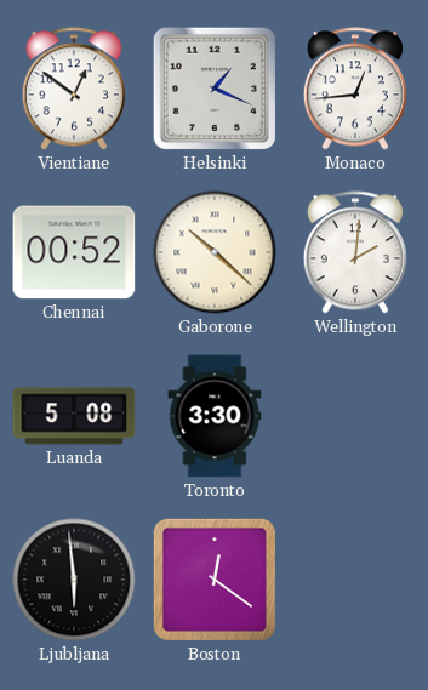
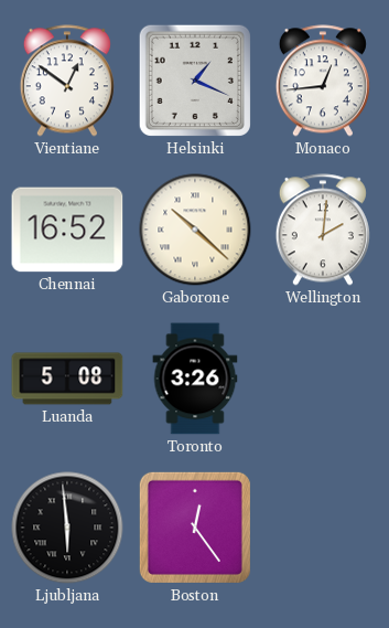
Chennai: 00:52 -> 16:52
Toronto: 3:30 -> 3:26
Boston: 12:21 -> 12:24
